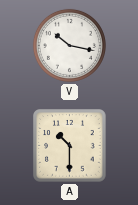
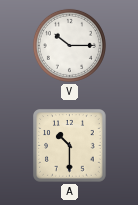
V: 10:17 -> 10:15
